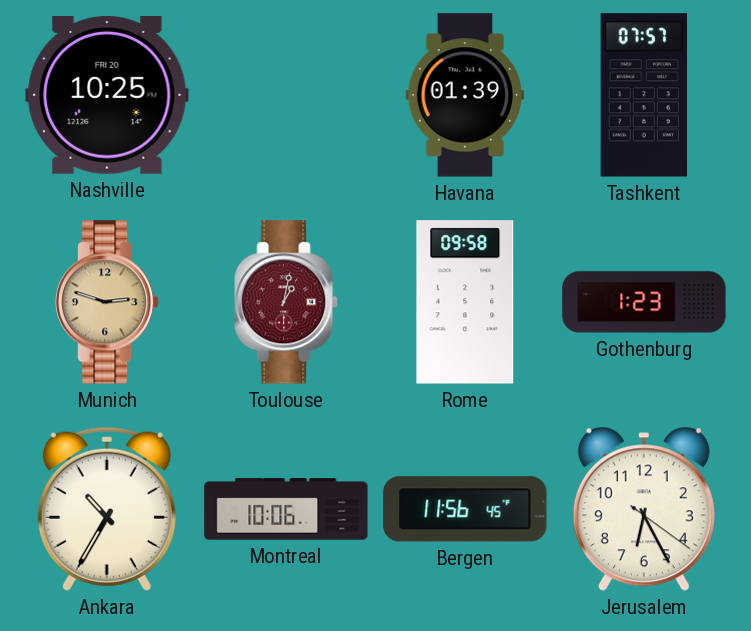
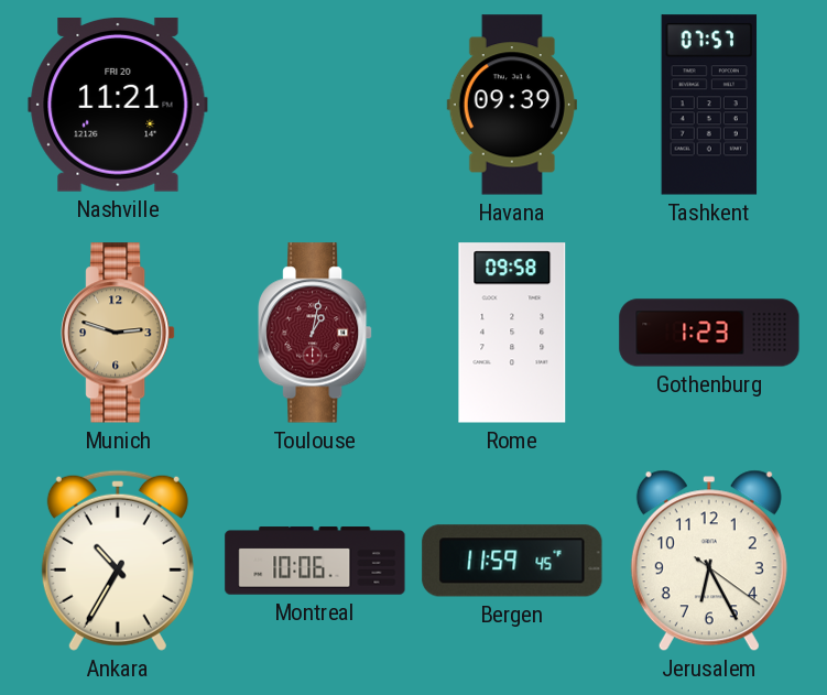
Nashville: 10:25 -> 11:21
Havana: 01:39 -> 09:39
Bergen: 11:56 -> 11:59
